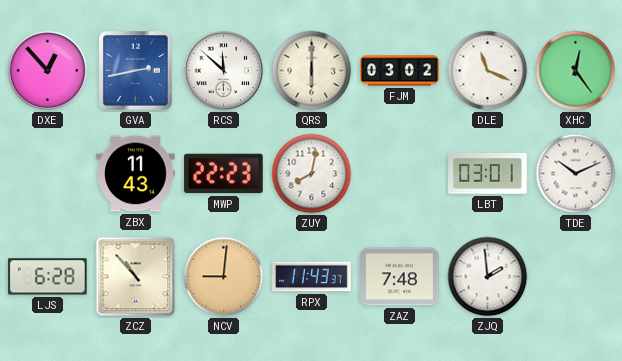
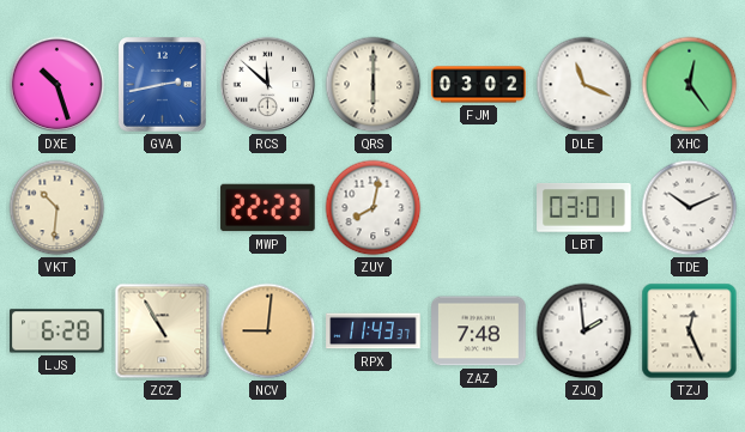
DXE: 12:53 -> 10:27
VKT: none -> 10:31
ZBX: 11:43 -> none
ZCZ: 10:53 -> 10:55
TZJ: none -> 12:26
